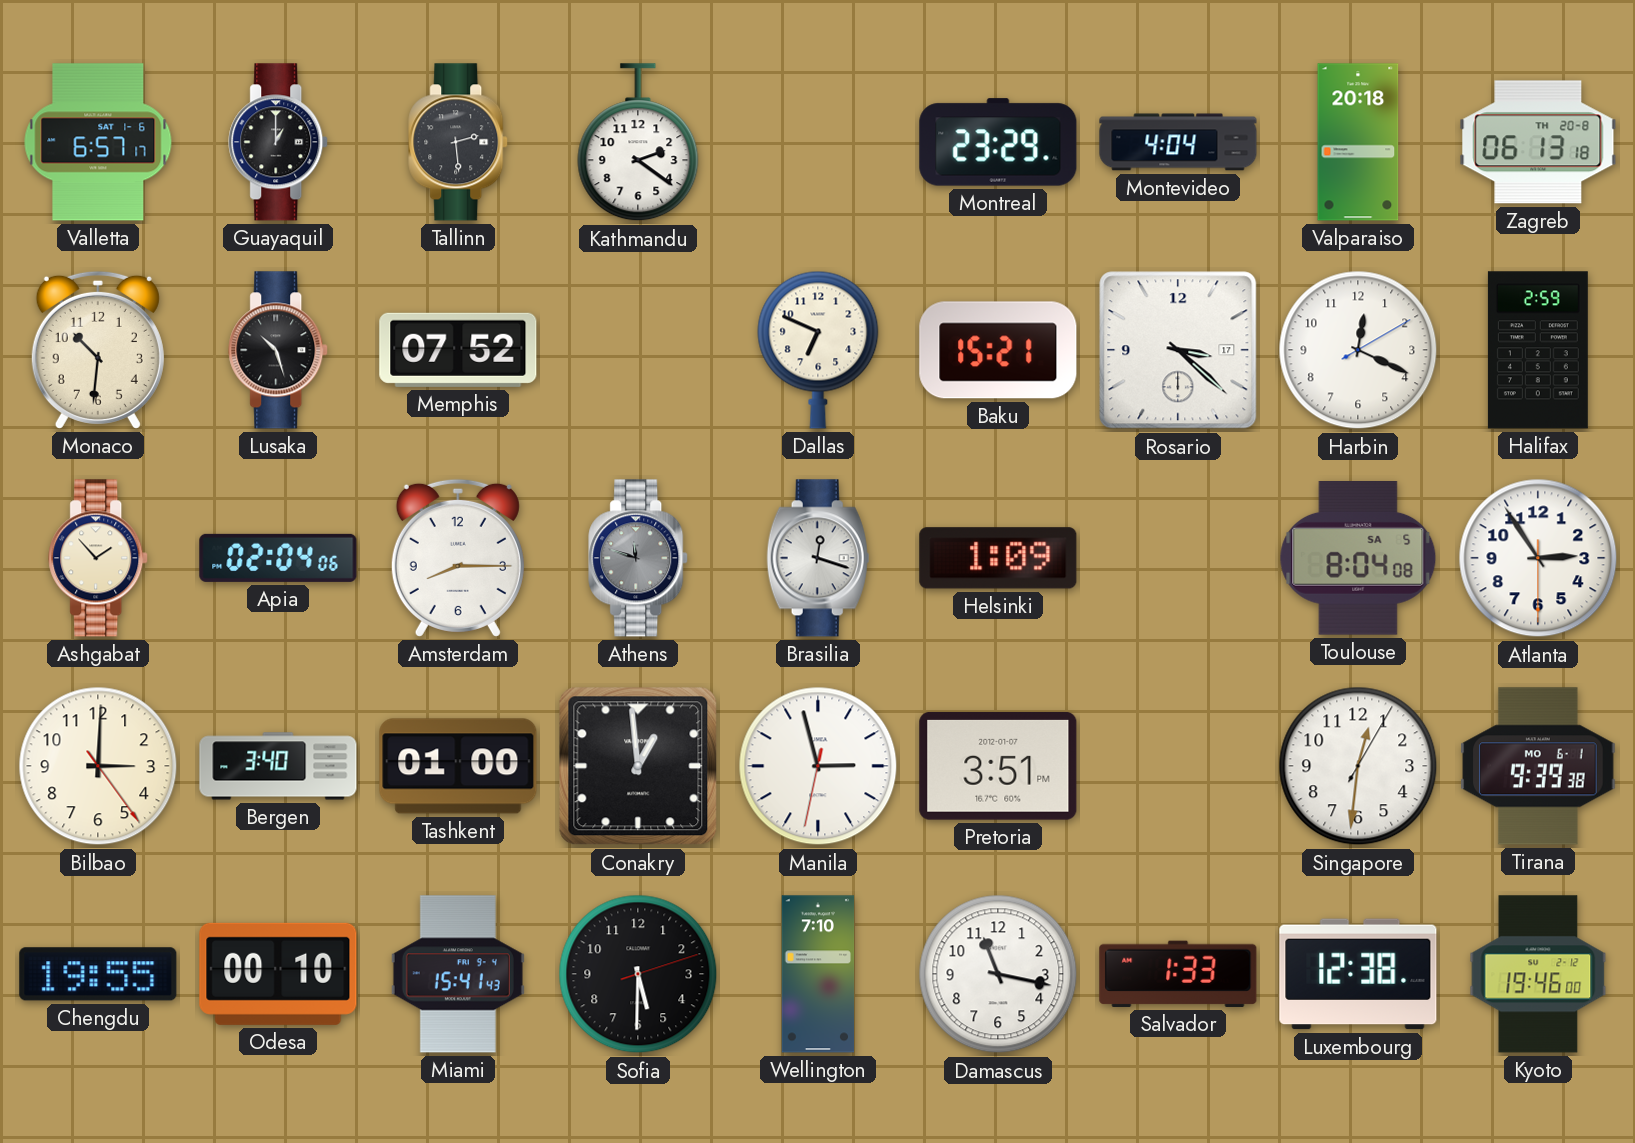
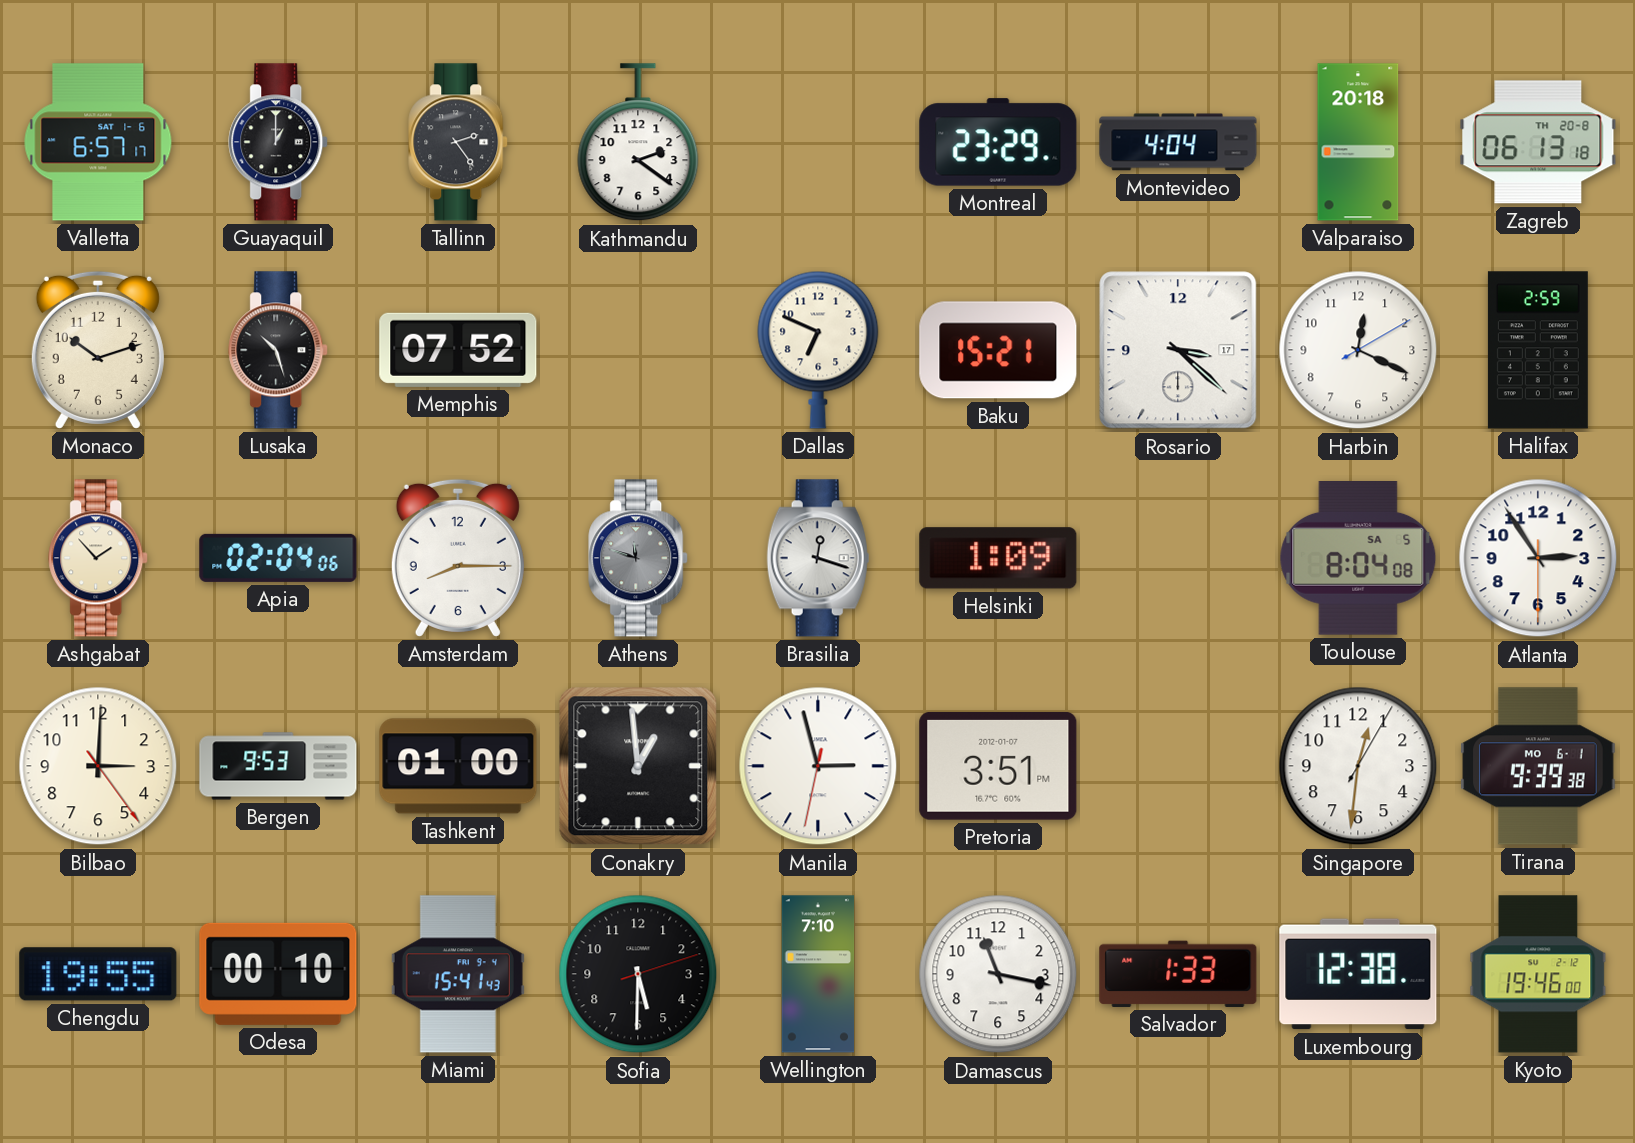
Tallinn: 2:29 -> 2:24
Monaco: 10:31 -> 10:12
Bergen: 3:40 -> 9:53
